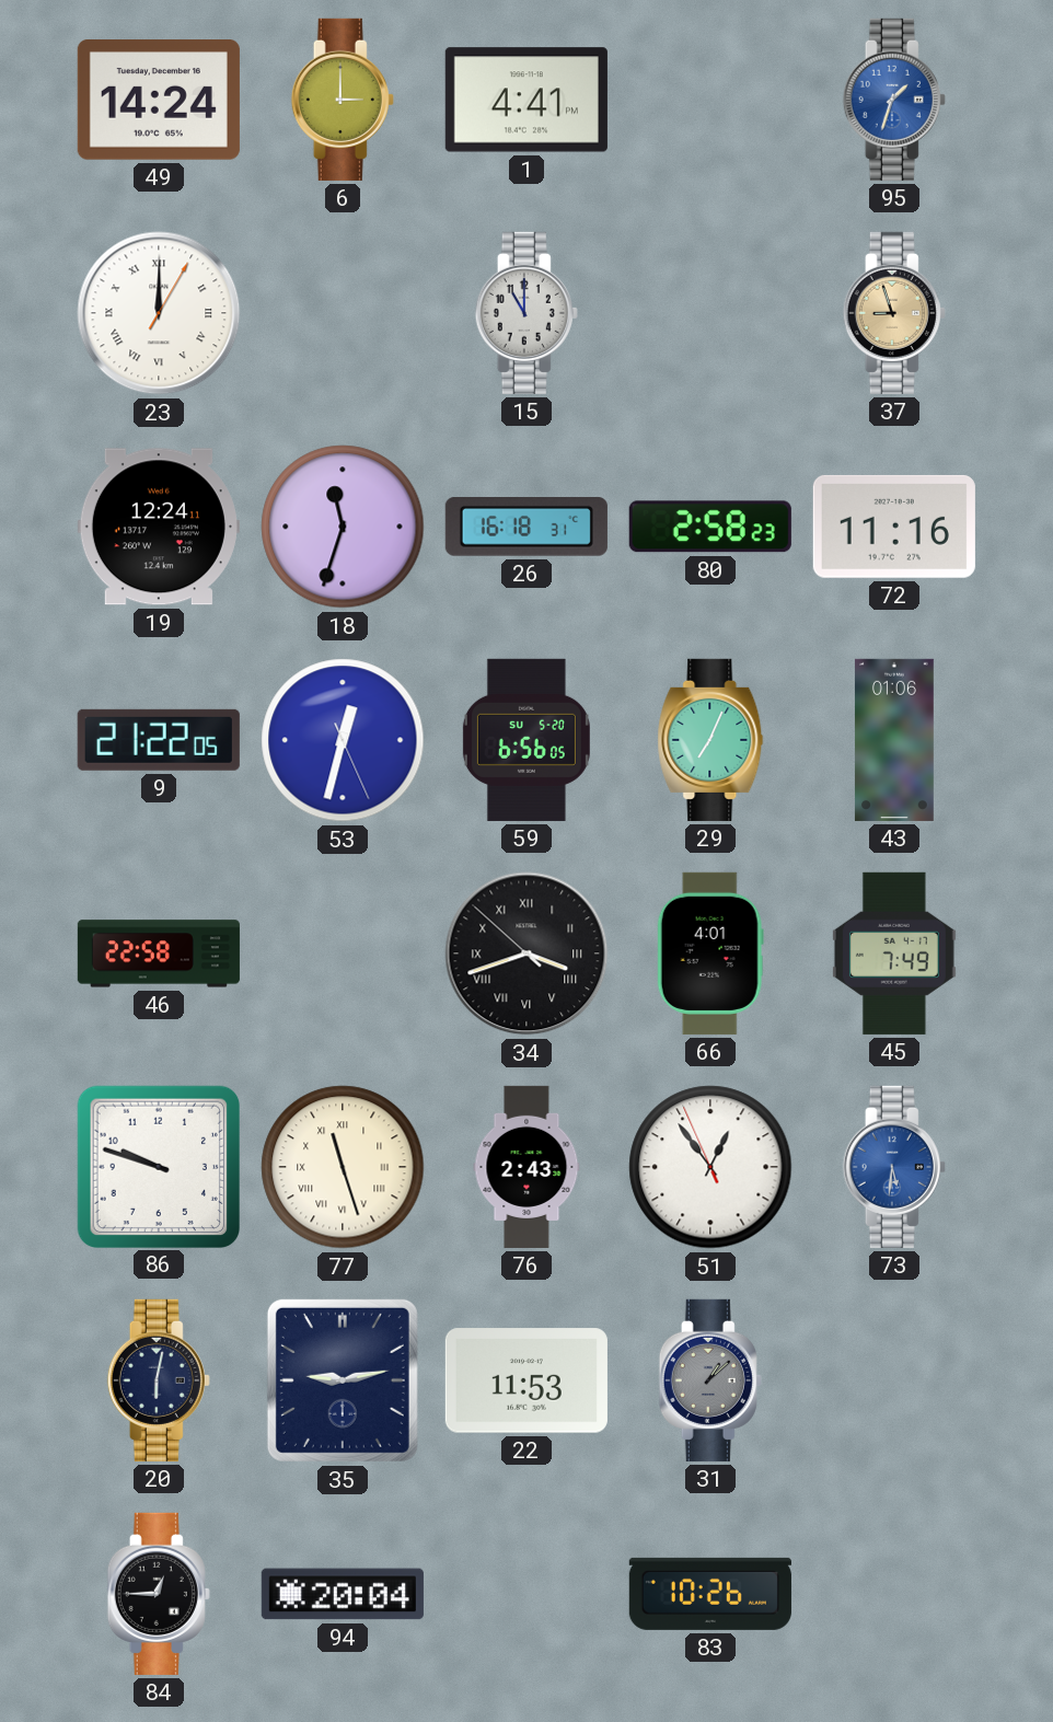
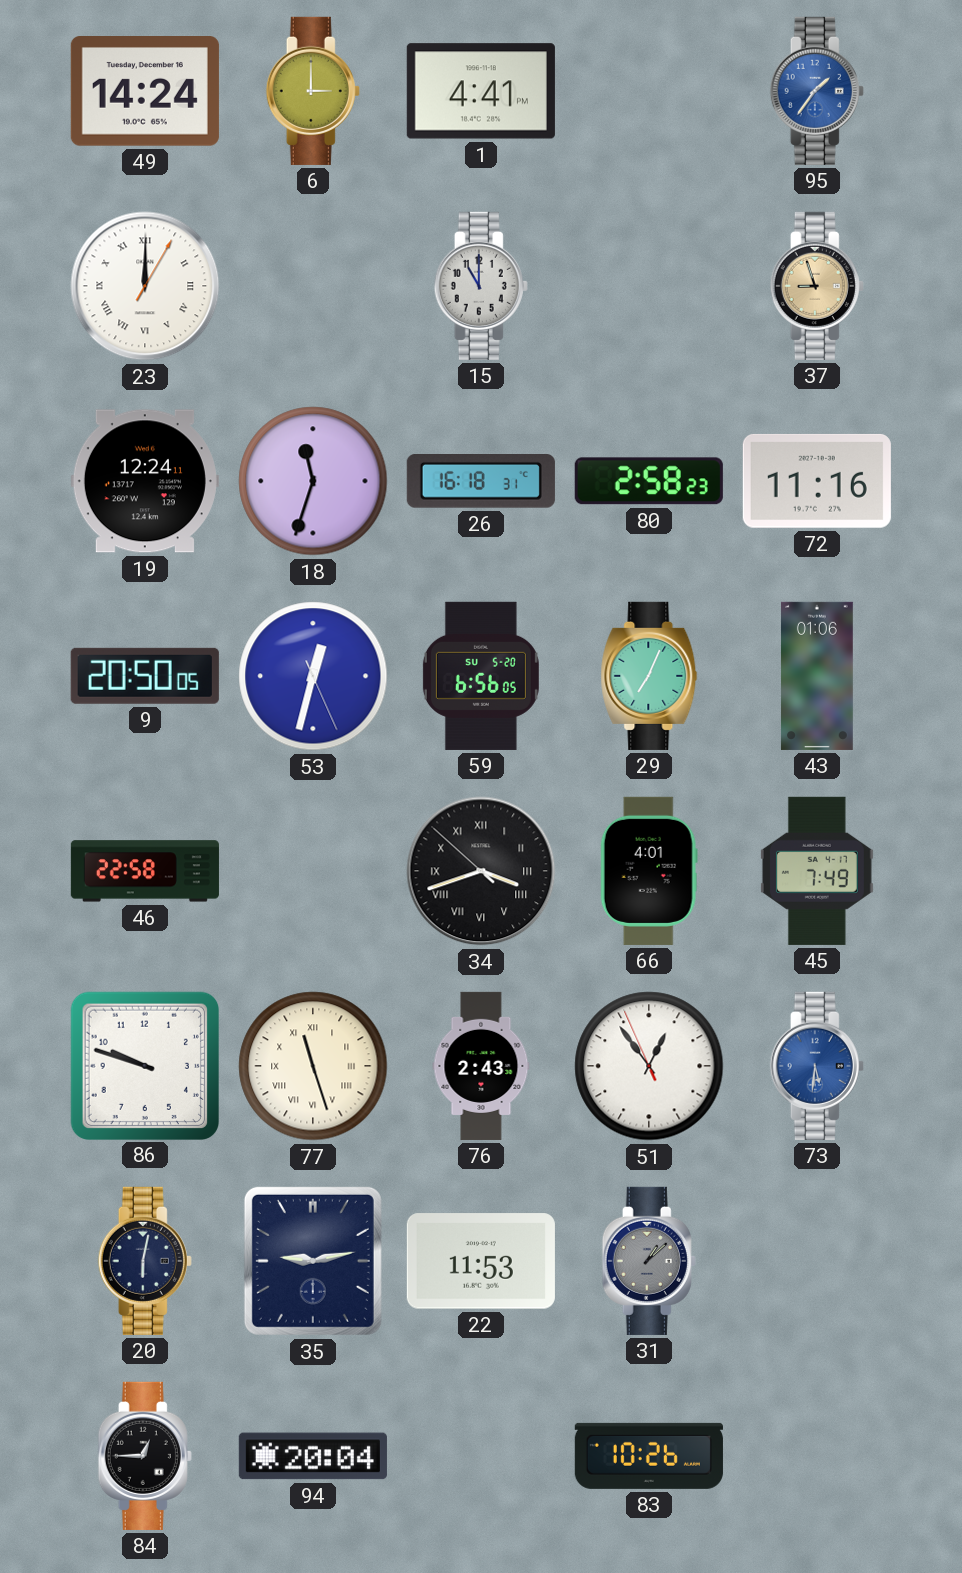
95: 1:33 -> 1:36
9: 21:22 -> 20:50
